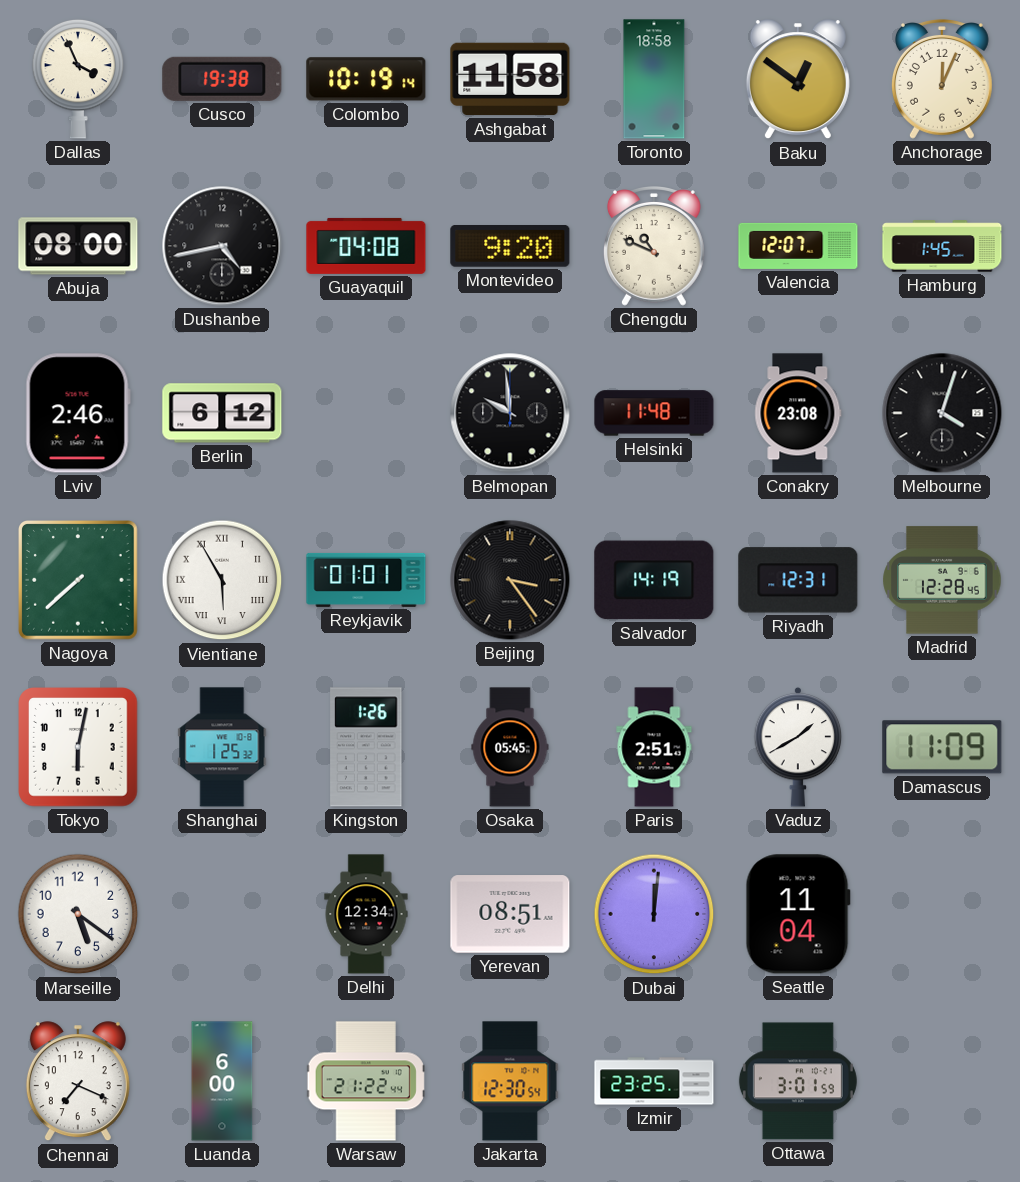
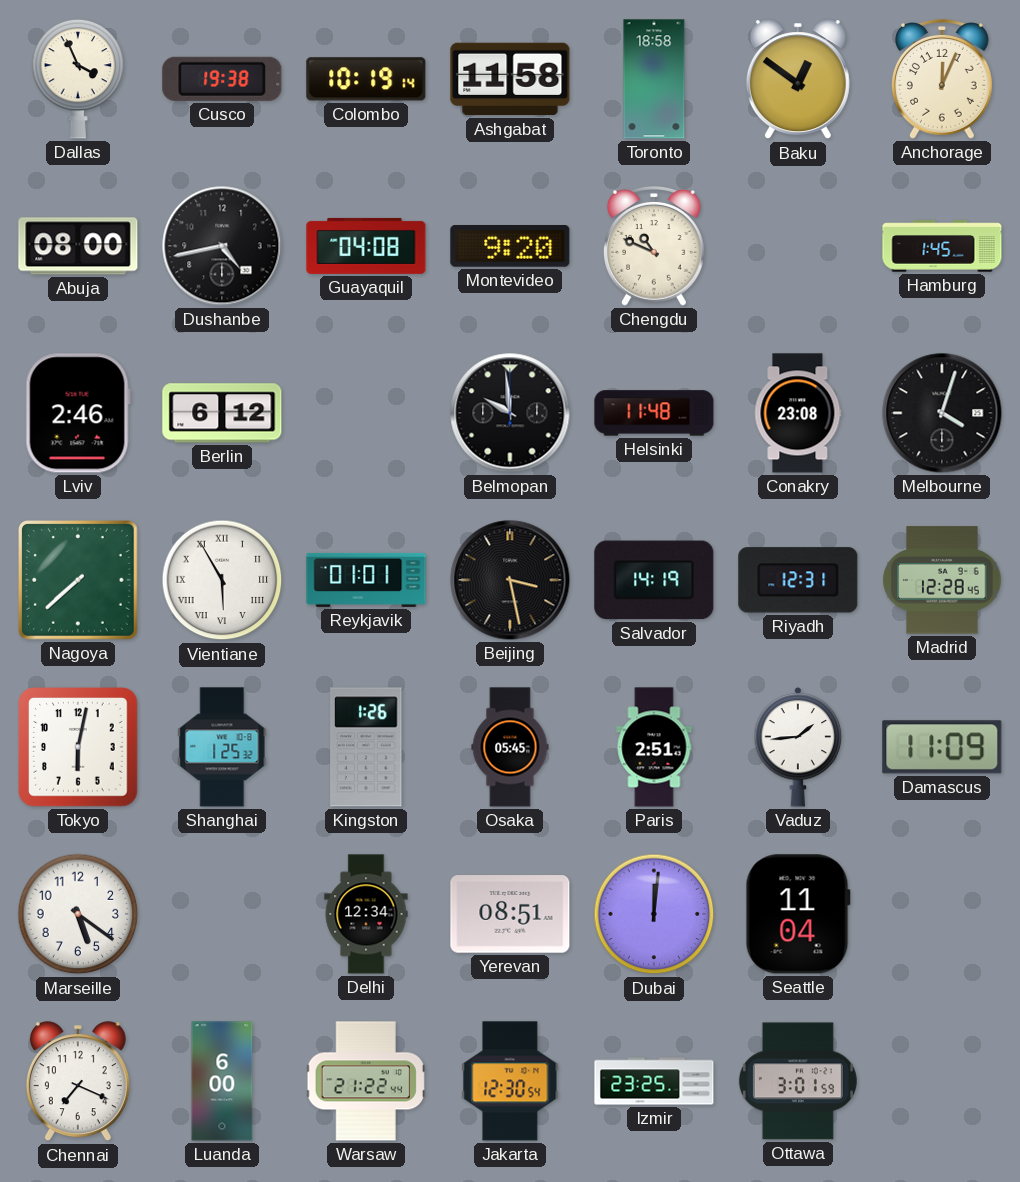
Valencia: 12:07 -> none
Beijing: 3:24 -> 3:28
Vaduz: 1:40 -> 1:44
